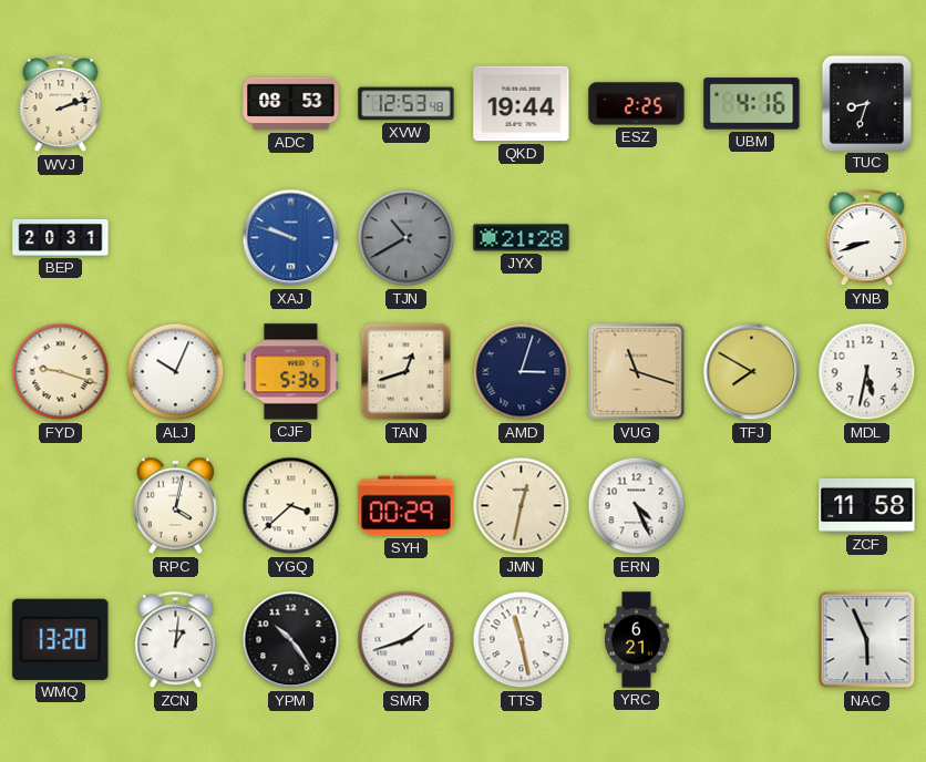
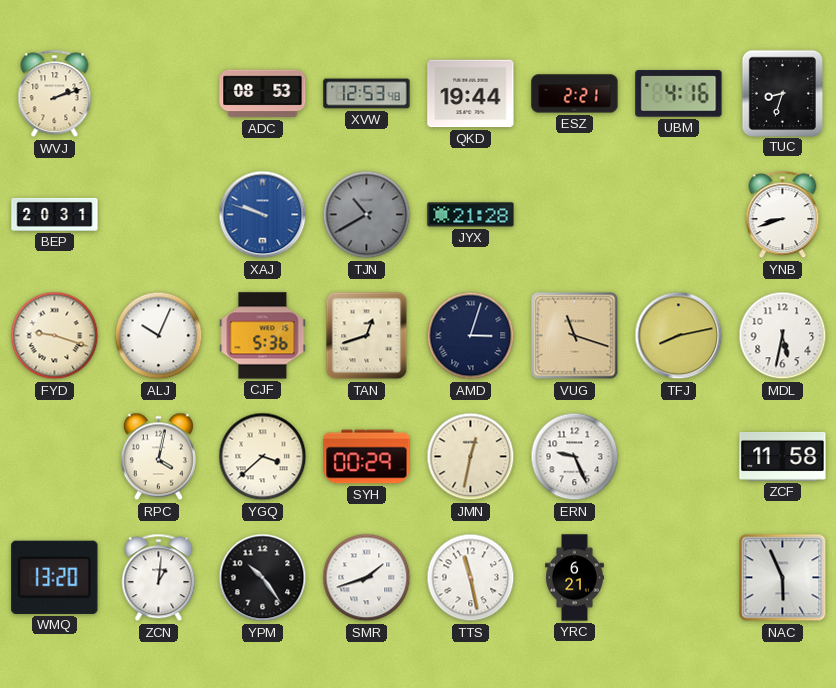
ESZ: 2:25 -> 2:21
TFJ: 7:50 -> 8:13
ERN: 4:26 -> 9:26
